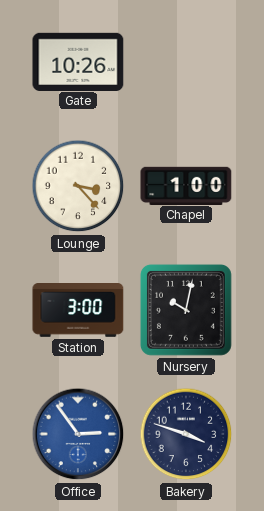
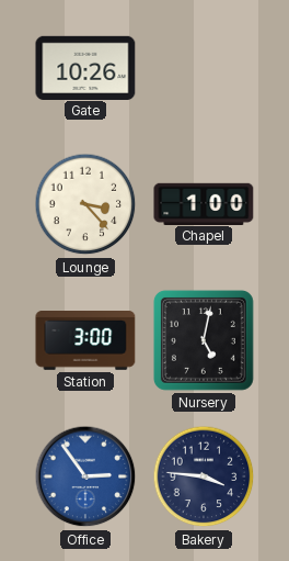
Nursery: 10:02 -> 5:02
Bakery: 3:48 -> 3:46
